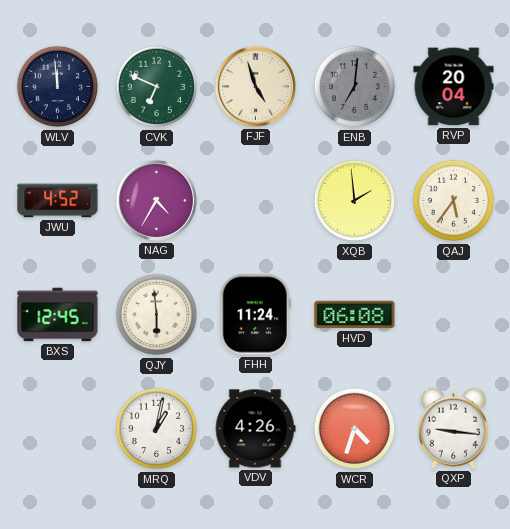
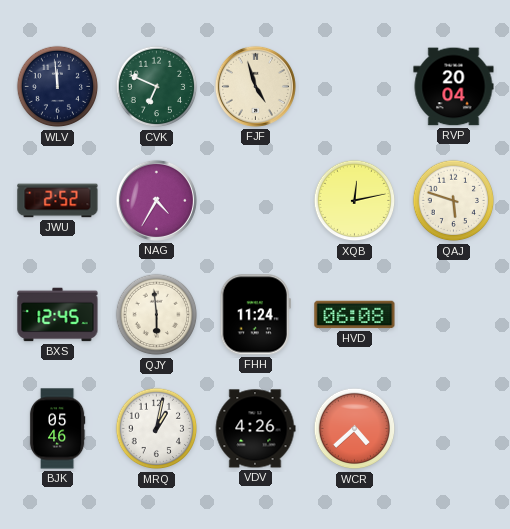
ENB: 7:01 -> none
JWU: 4:52 -> 2:52
XQB: 1:59 -> 12:13
QAJ: 5:36 -> 5:48
BJK: none -> 05:46
WCR: 4:33 -> 4:38
QXP: 9:16 -> none
